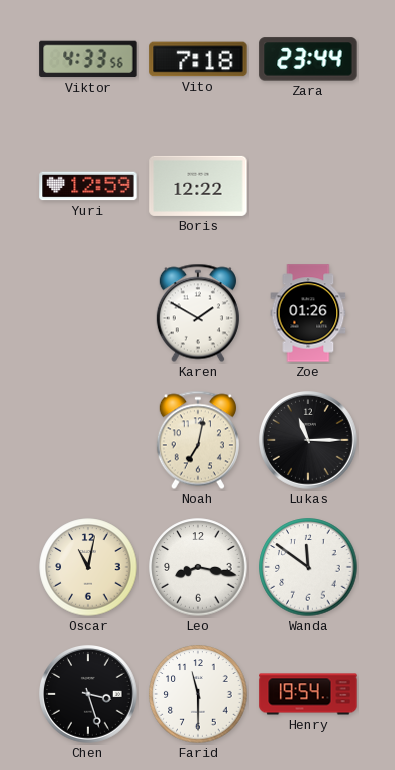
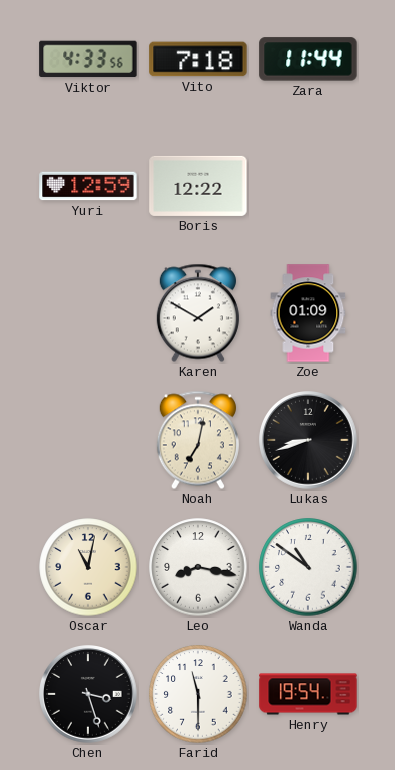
Zara: 23:44 -> 11:44
Zoe: 01:26 -> 01:09
Lukas: 11:15 -> 8:42
Wanda: 11:51 -> 10:51
